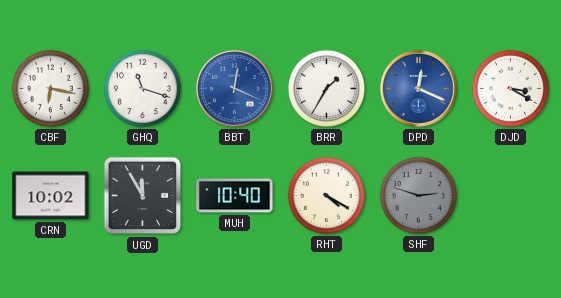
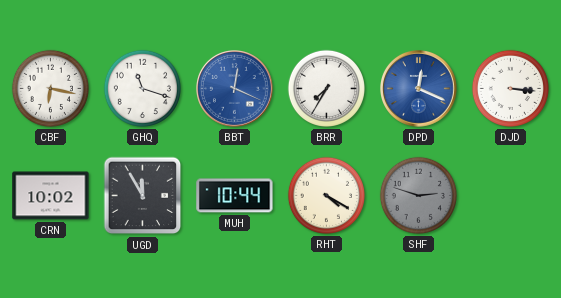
BRR: 1:35 -> 7:35
DJD: 3:20 -> 3:16
MUH: 10:40 -> 10:44
